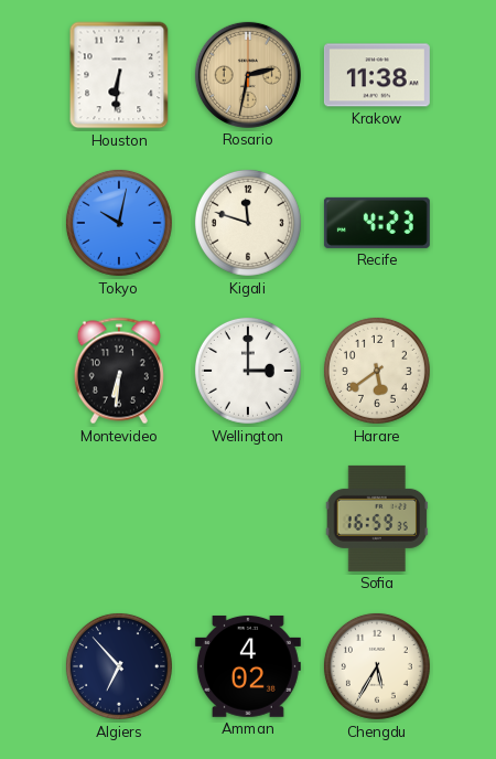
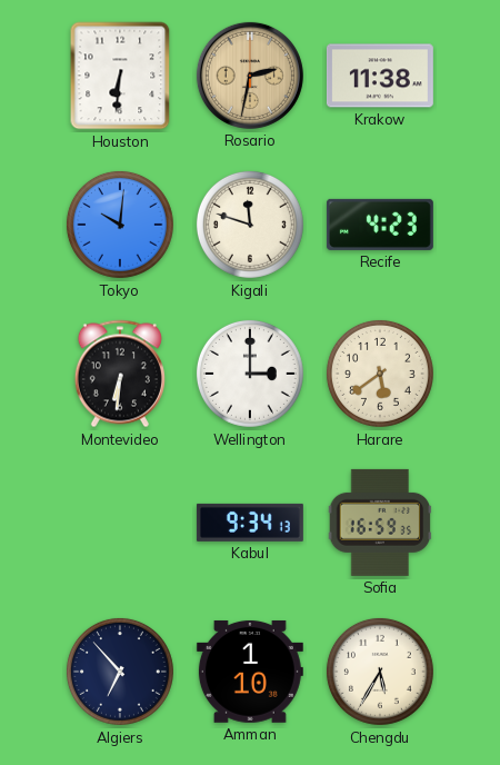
Tokyo: 10:02 -> 10:01
Kabul: none -> 9:34
Amman: 4:02 -> 1:10
